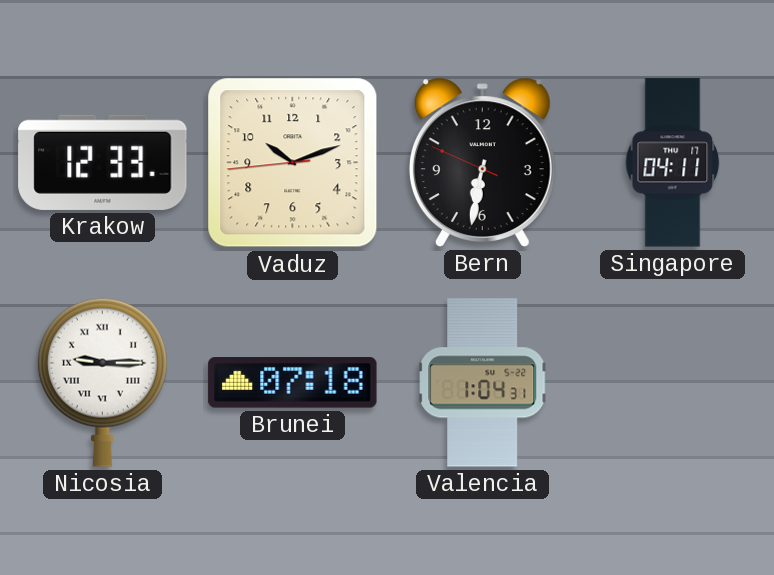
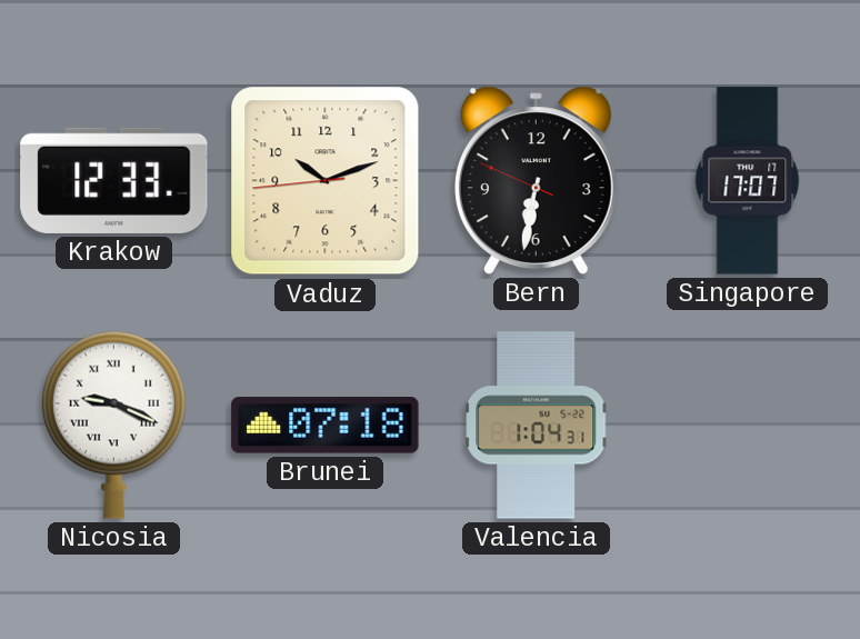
Singapore: 04:11 -> 17:07
Nicosia: 9:15 -> 9:19
